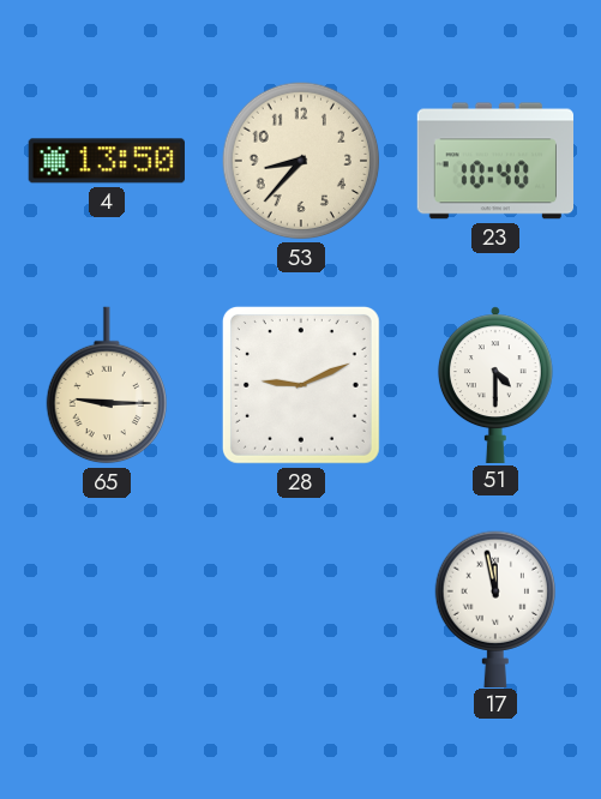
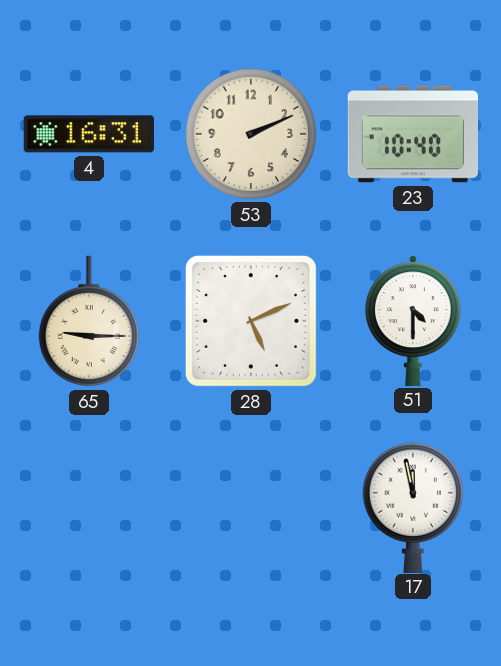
4: 13:50 -> 16:31
53: 8:37 -> 2:11
28: 9:11 -> 5:11
